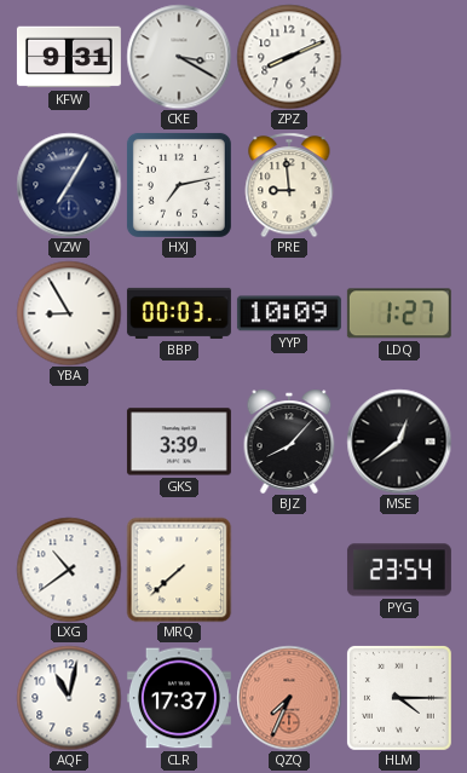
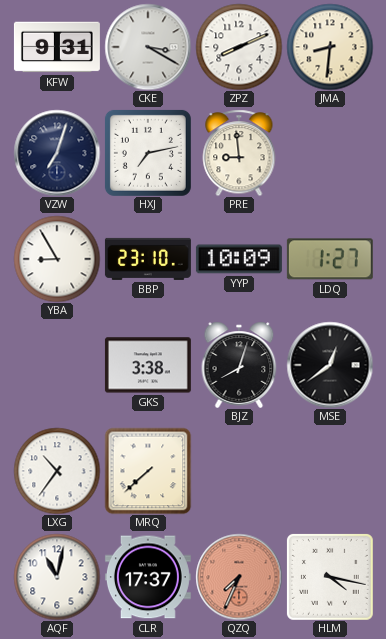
JMA: none -> 8:31
VZW: 7:05 -> 7:03
BBP: 00:03 -> 23:10
GKS: 3:39 -> 3:38
BJZ: 8:07 -> 8:03
LXG: 10:39 -> 10:36
PYG: 23:54 -> none
HLM: 4:15 -> 4:17
